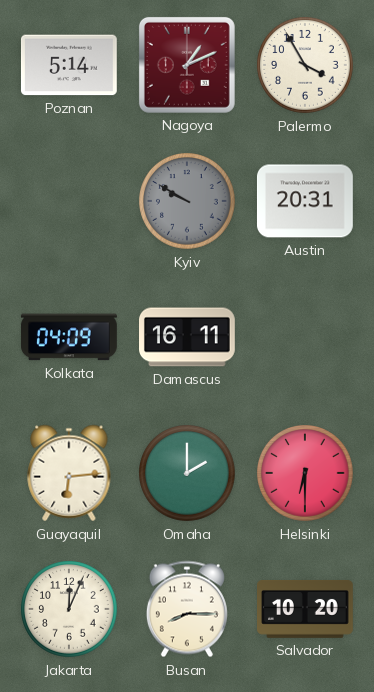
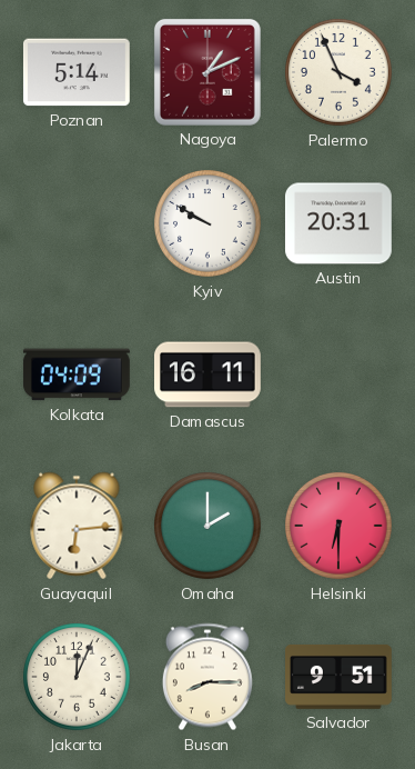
Palermo: 3:55 -> 3:56
Kyiv dial: grey -> white
Salvador: 10:20 -> 9:51
